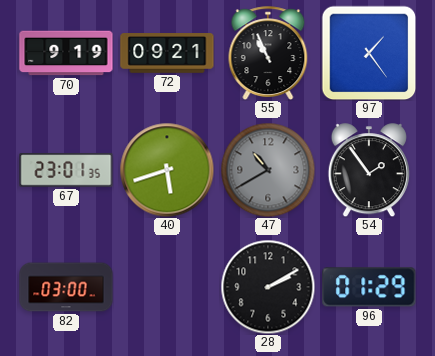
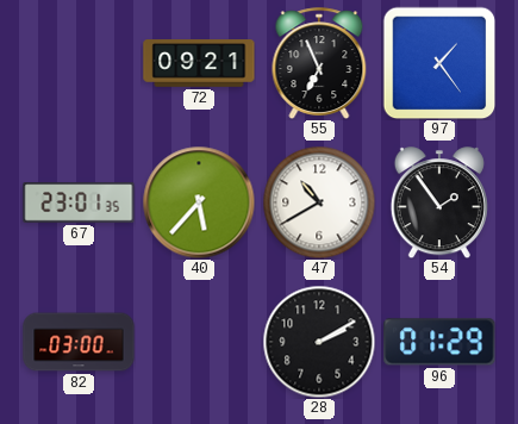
70: 9:19 -> none
55: 10:56 -> 6:56
40: 5:42 -> 5:37
47 dial: grey -> white
